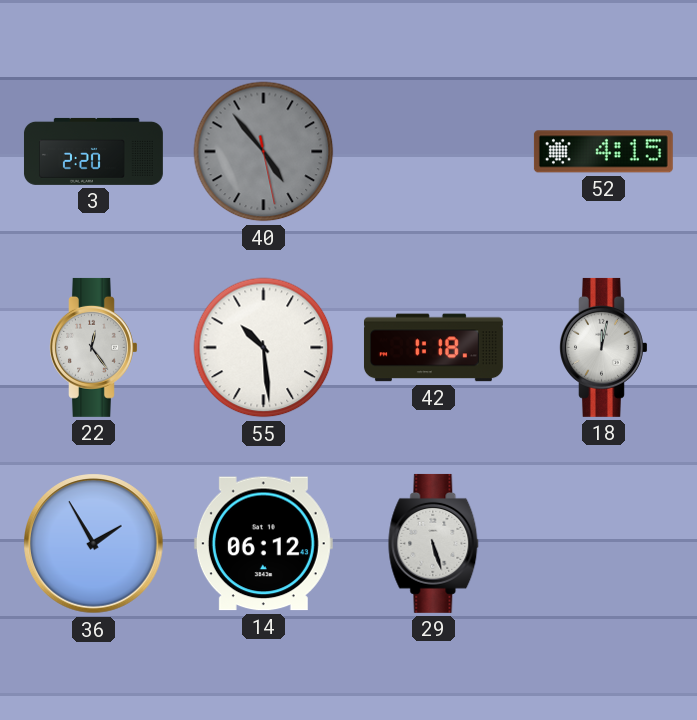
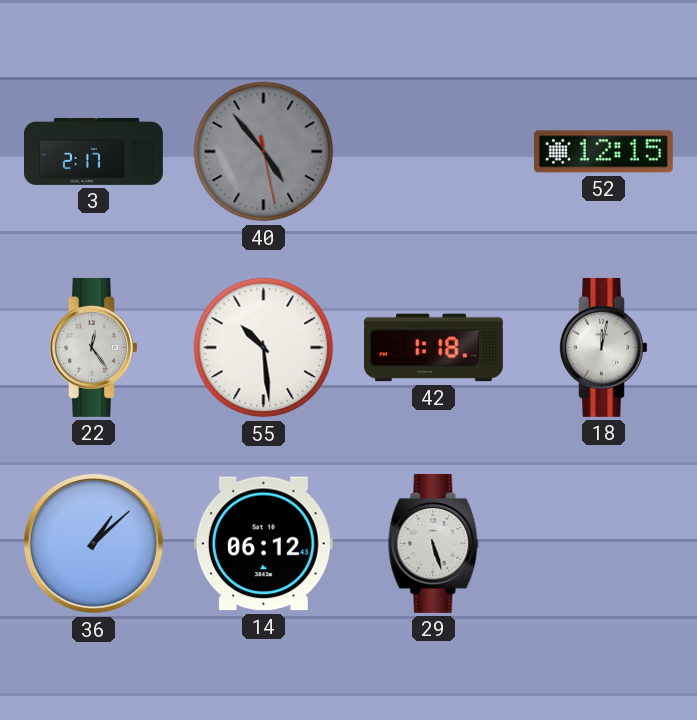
3: 2:20 -> 2:17
52: 4:15 -> 12:15
36: 1:55 -> 1:08
